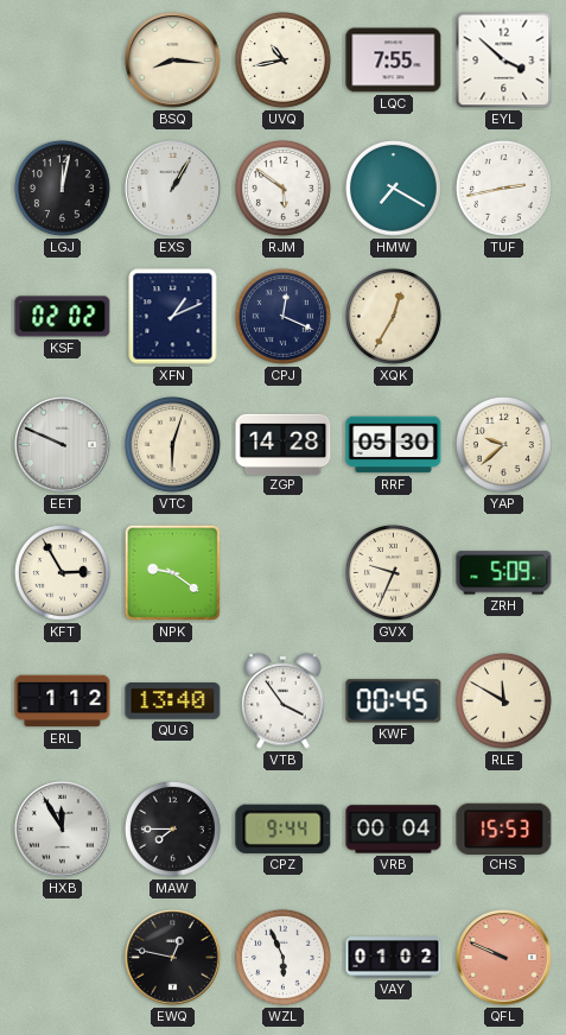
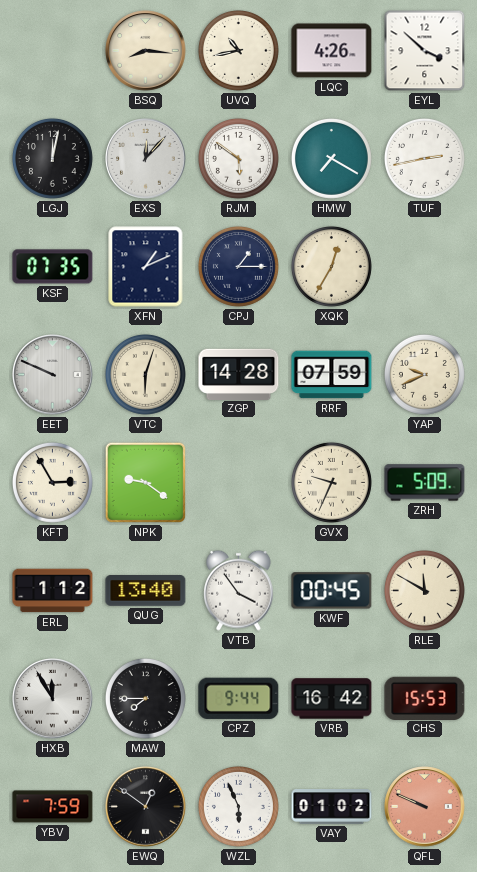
LQC: 7:55 -> 4:26
EXS: 1:05 -> 12:07
KSF: 02:02 -> 07:35
CPJ: 12:19 -> 1:15
RRF: 05:30 -> 07:59
YAP: 9:38 -> 9:41
VRB: 00:04 -> 16:42
YBV: none -> 7:59
EWQ: 12:47 -> 12:51
